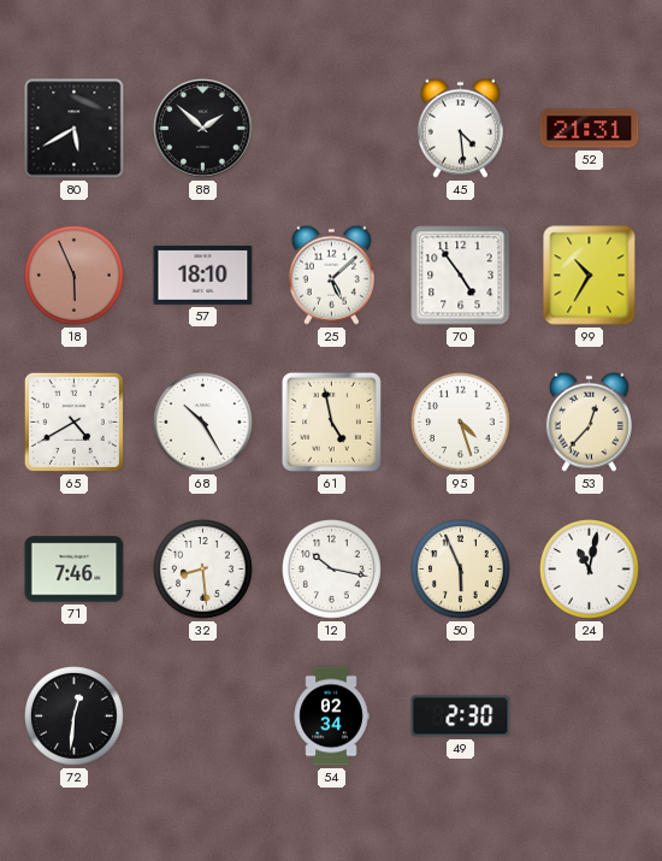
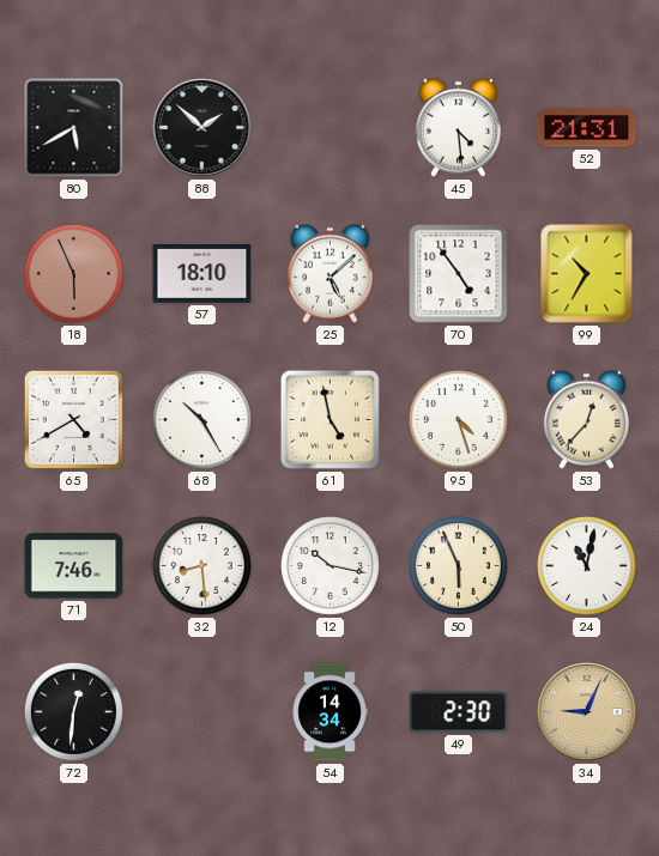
54: 02:34 -> 14:34
34: none -> 9:04
